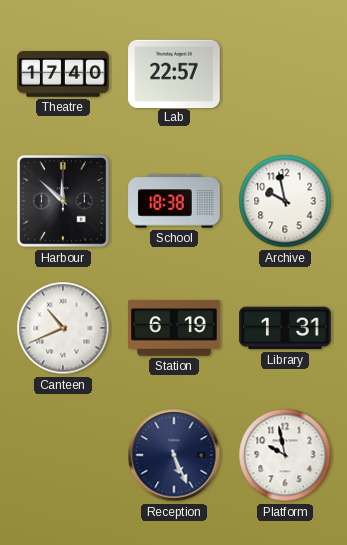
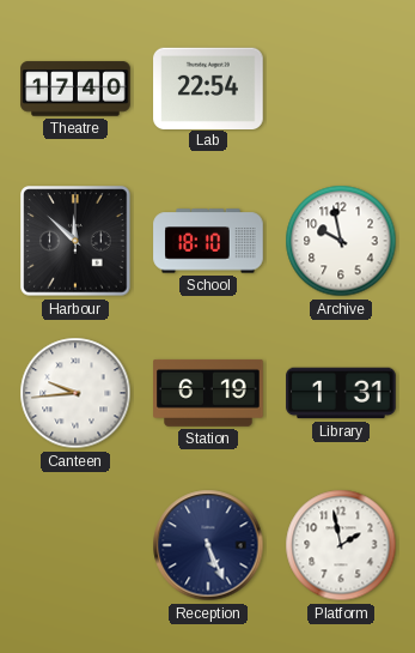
Lab: 22:57 -> 22:54
School: 18:38 -> 18:10
Canteen: 10:41 -> 9:44
Platform: 9:58 -> 1:58
